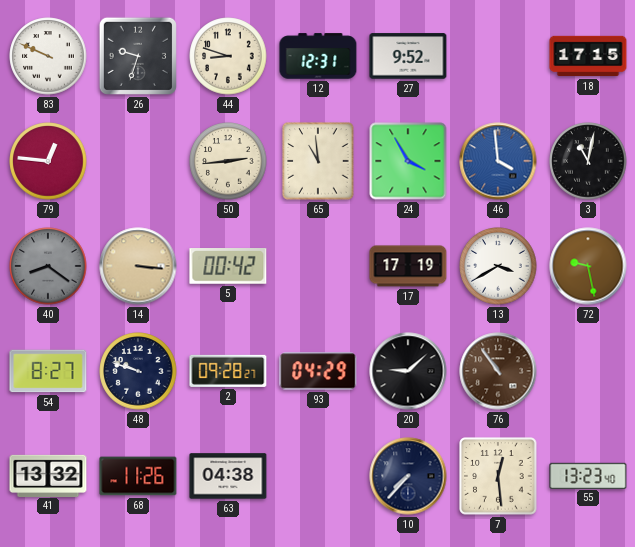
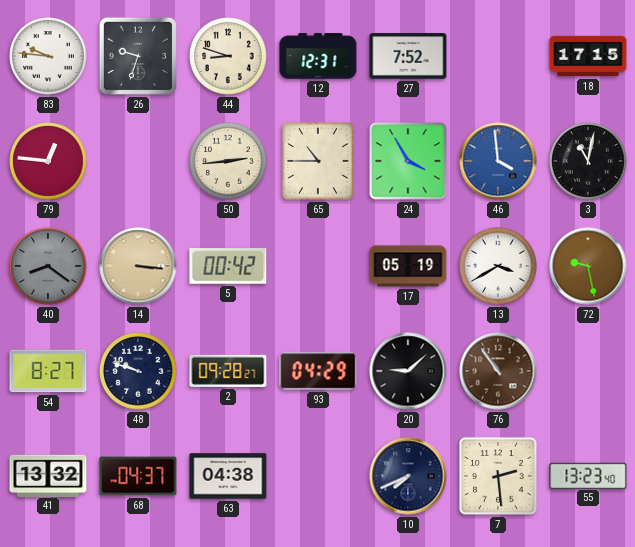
83: 9:49 -> 9:46
27: 9:52 -> 7:52
65: 10:59 -> 10:45
17: 17:19 -> 05:19
68: 11:26 -> 04:37
10: 7:37 -> 7:41
7: 12:29 -> 2:29
